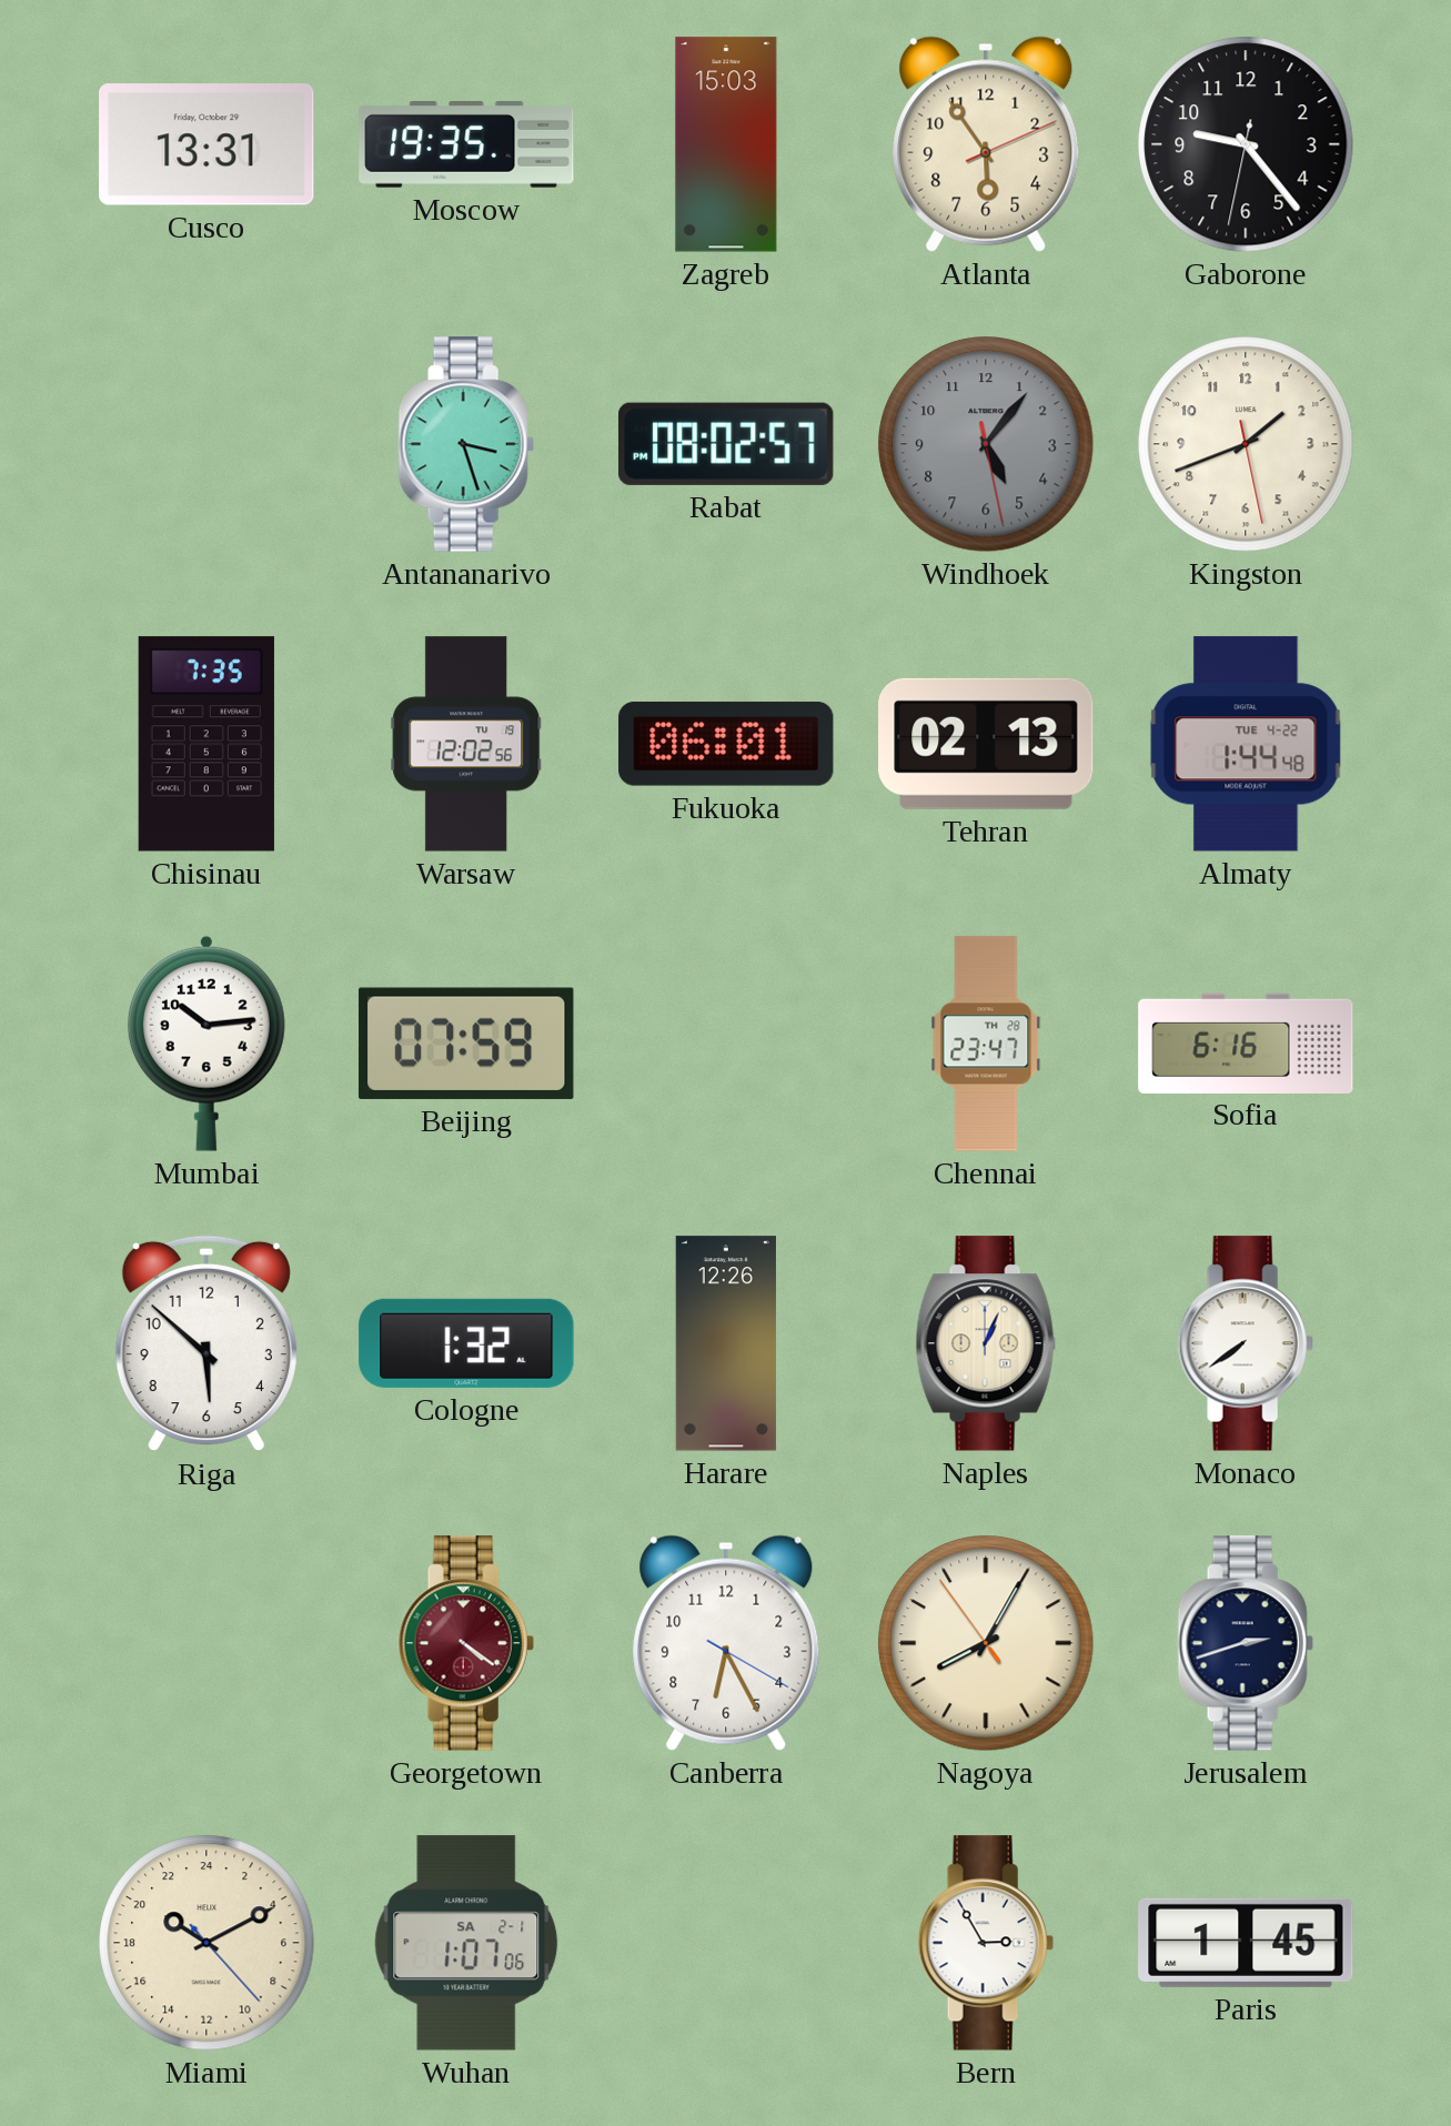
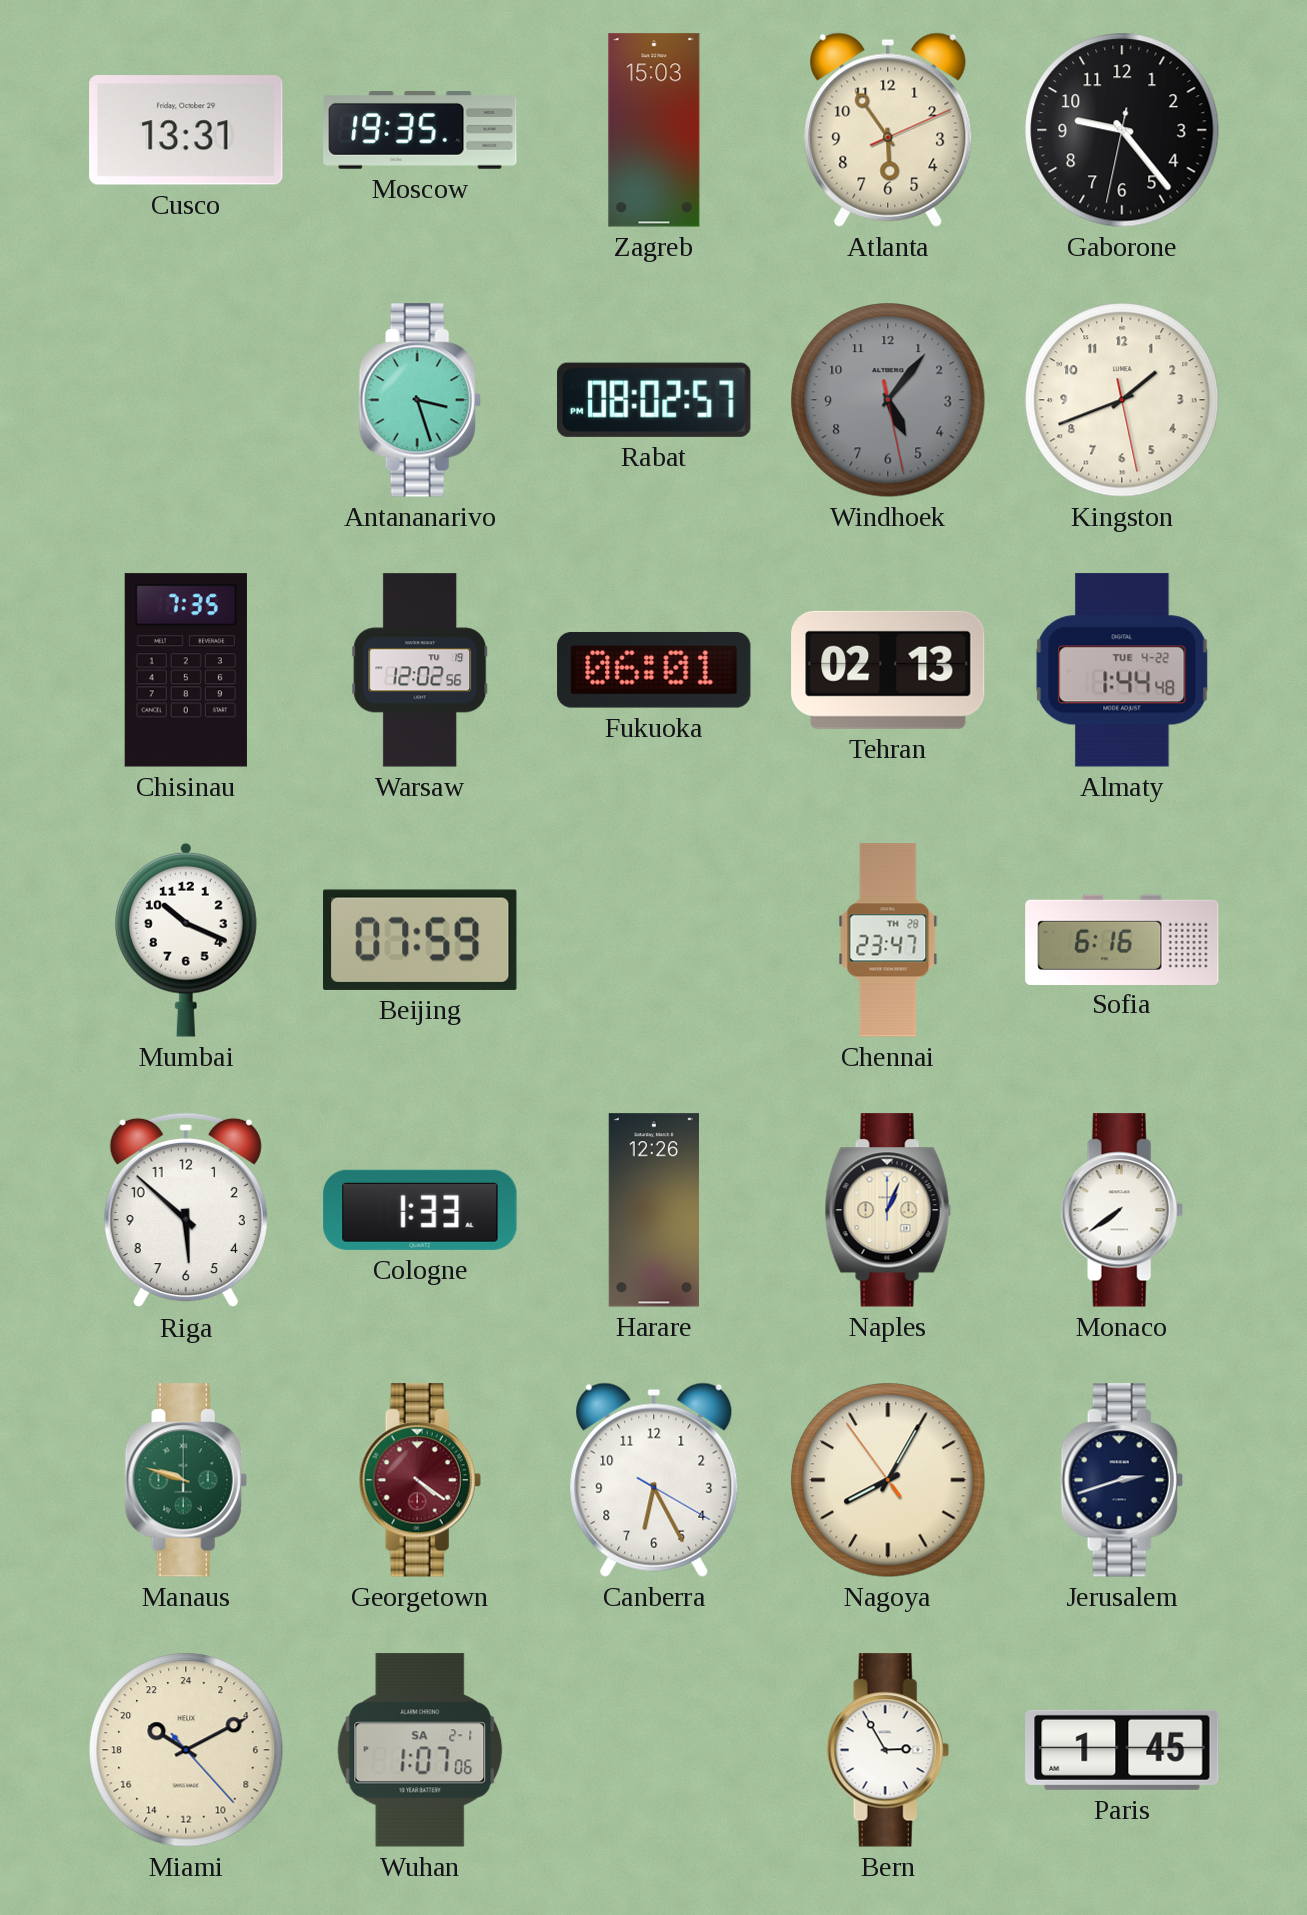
Mumbai: 10:14 -> 10:19
Cologne: 1:32 -> 1:33
Manaus: none -> 9:48
